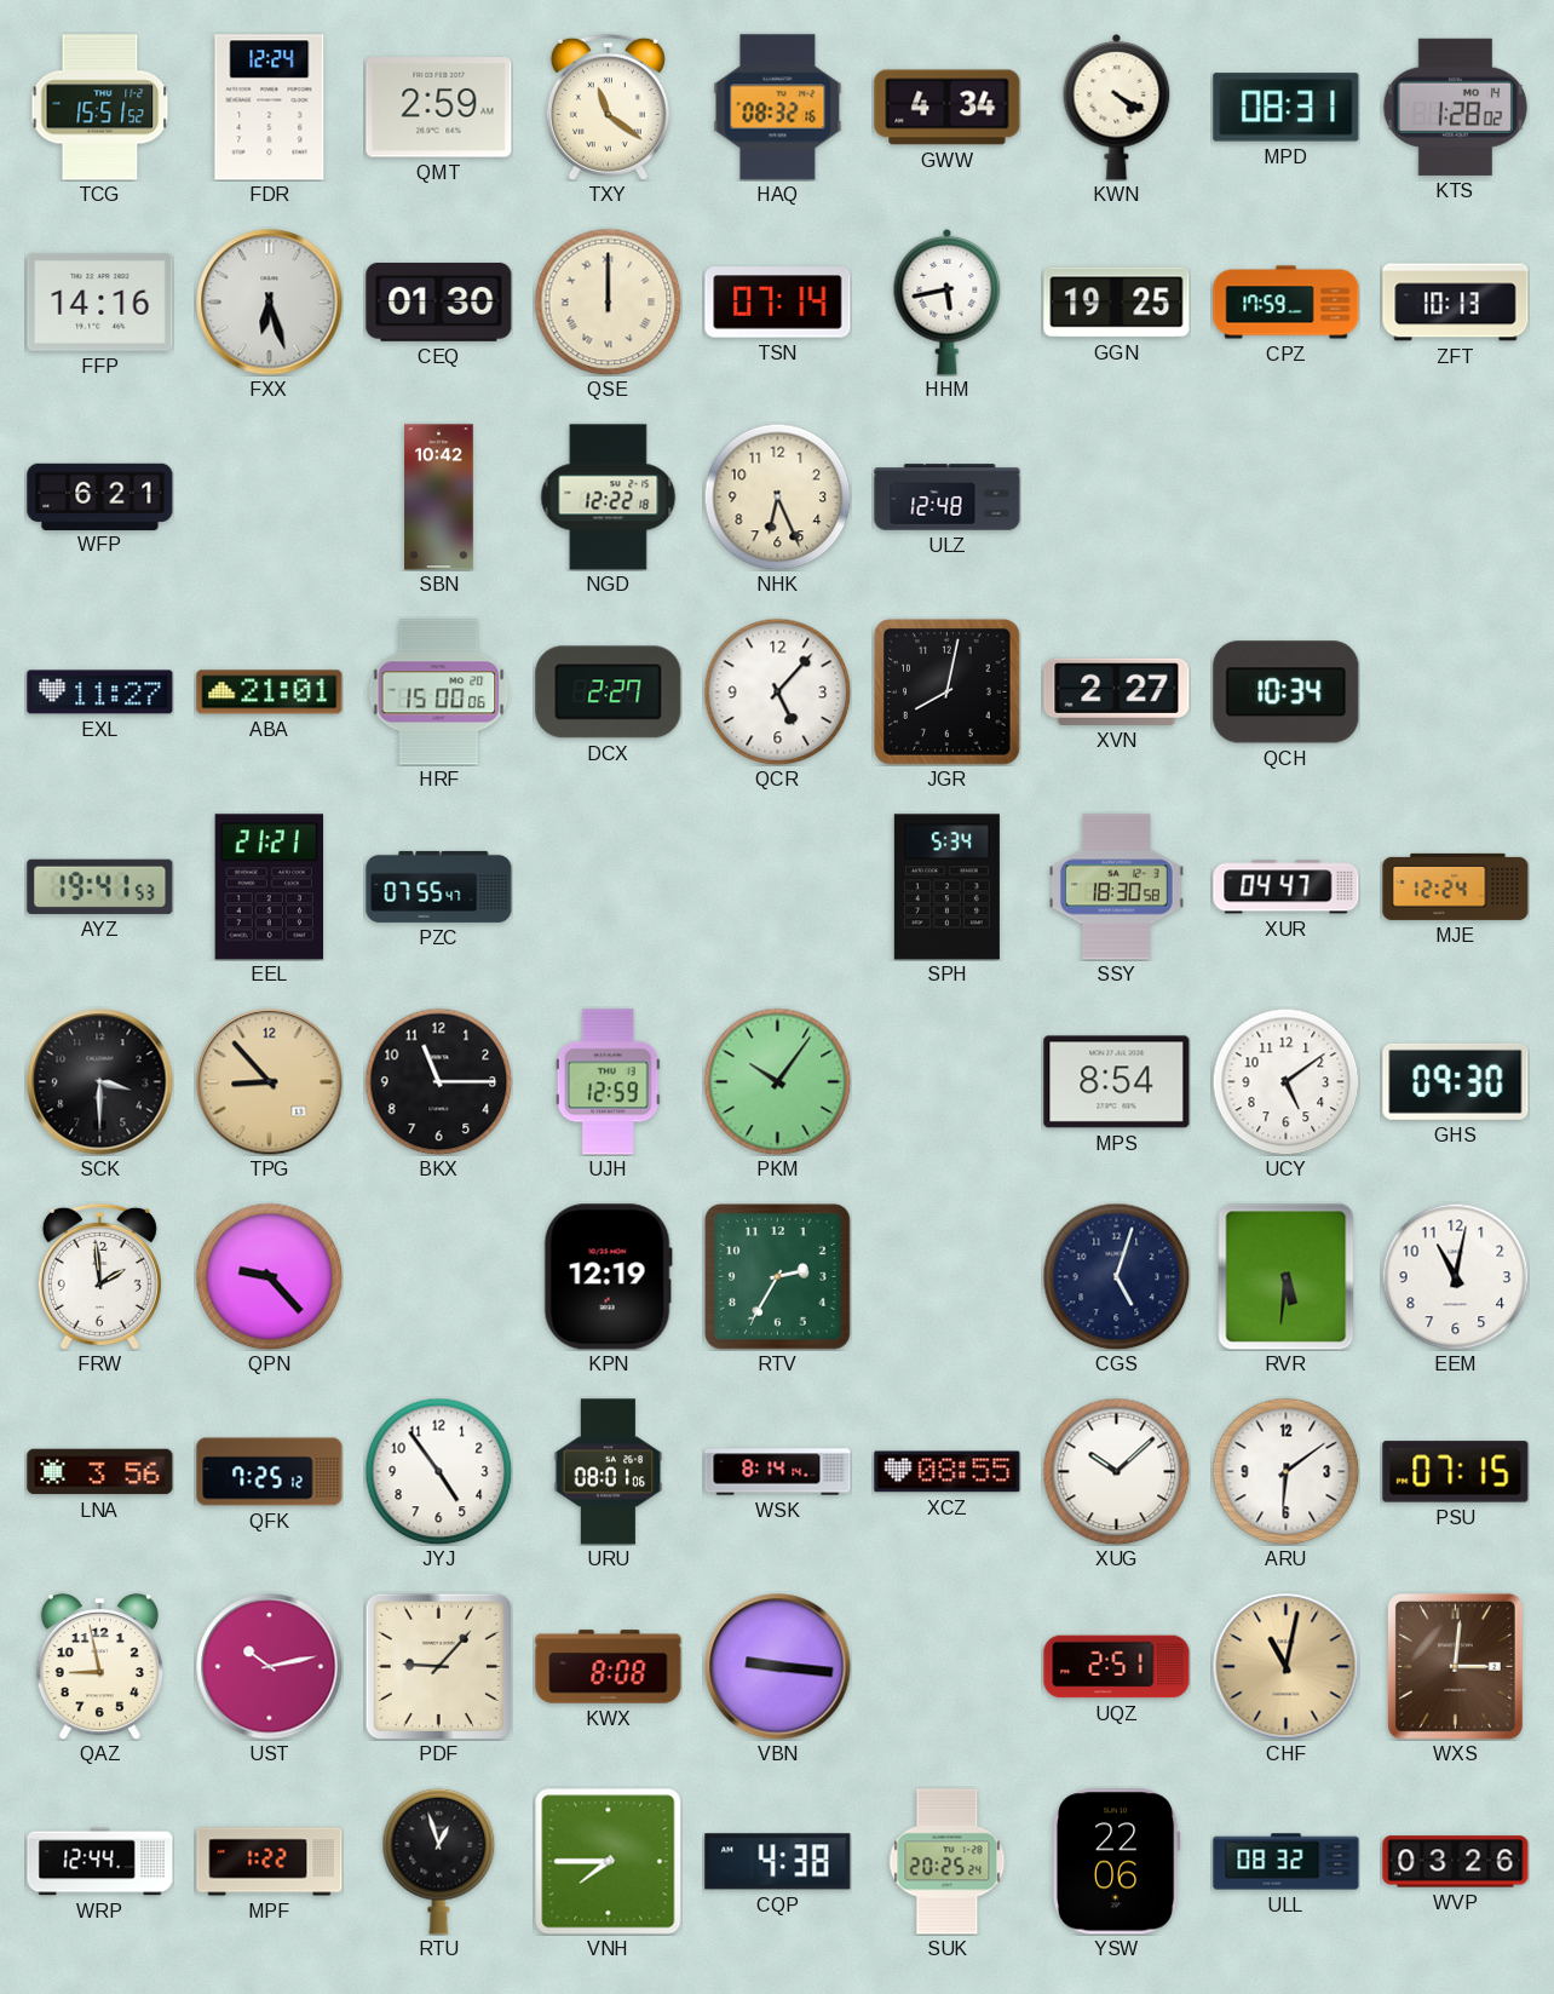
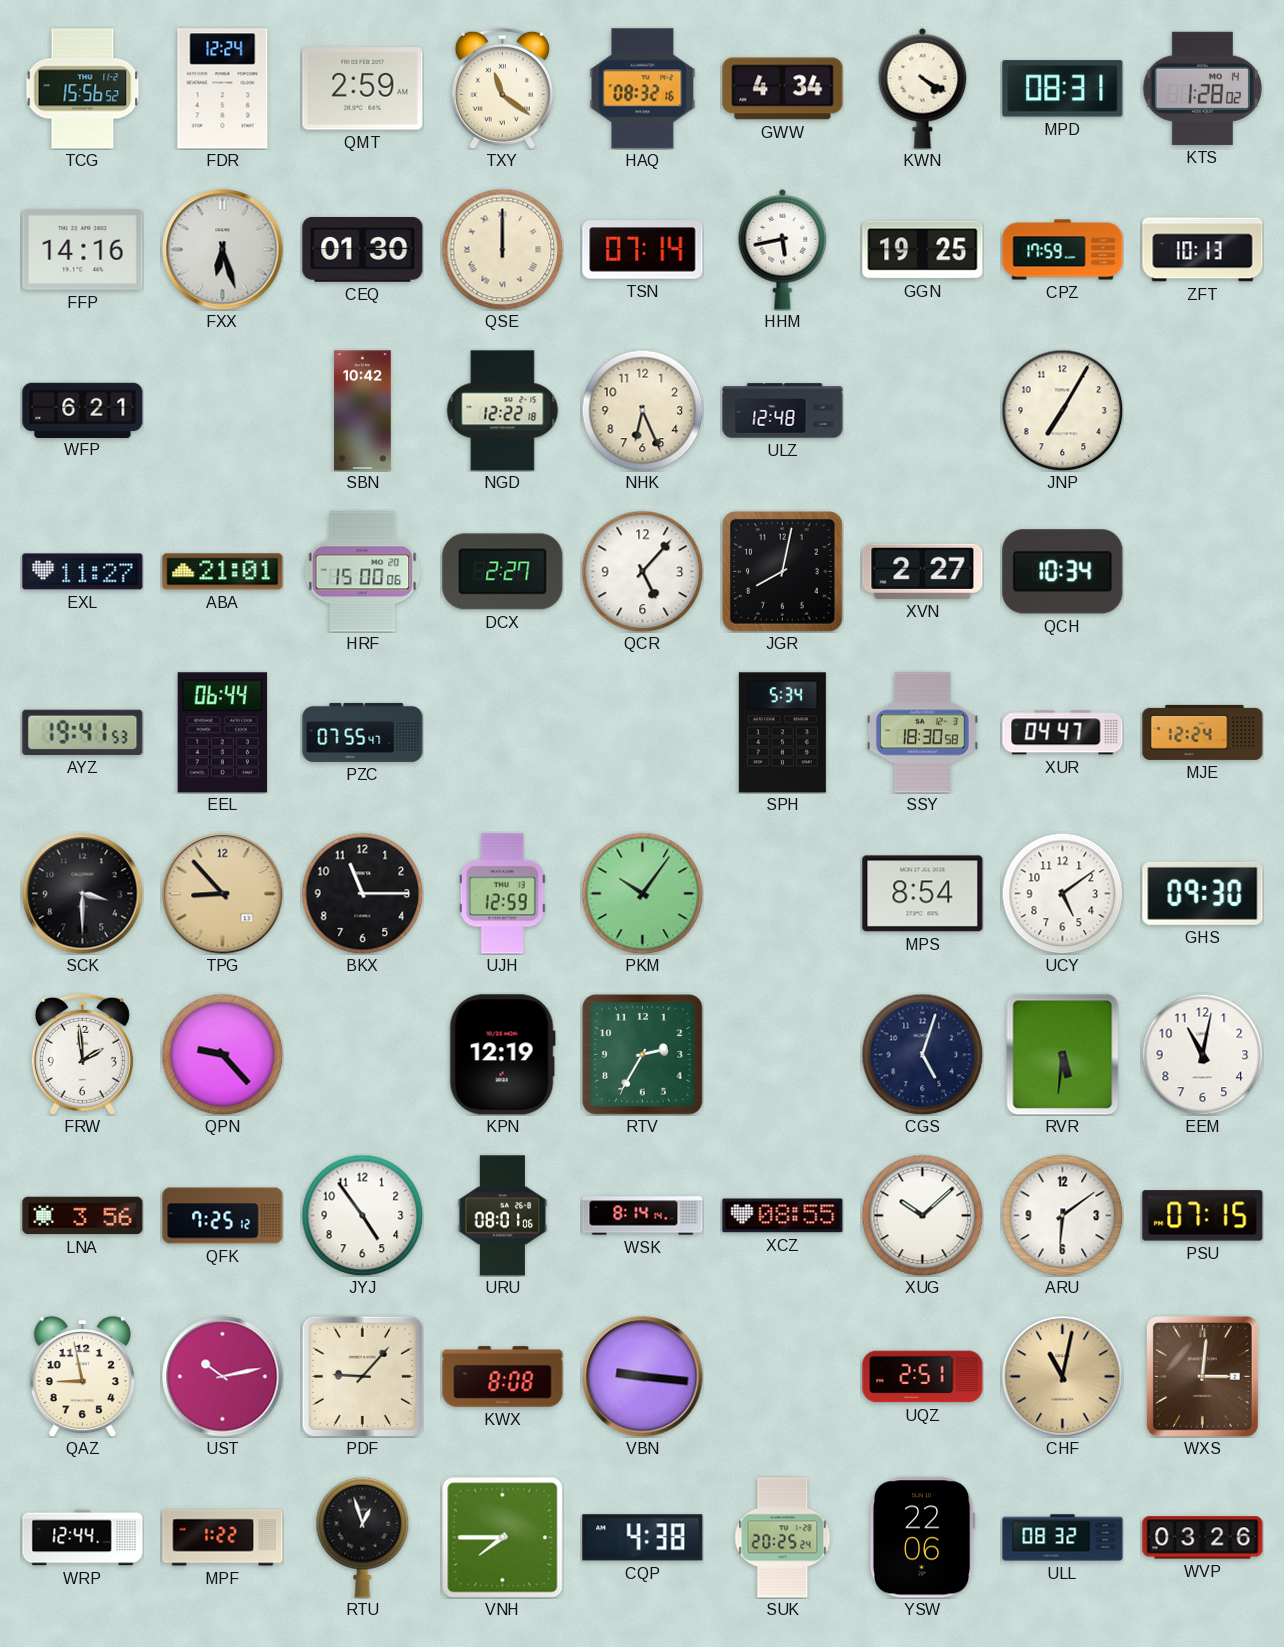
TCG: 15:51 -> 15:56
JNP: none -> 7:05
EEL: 21:21 -> 06:44
